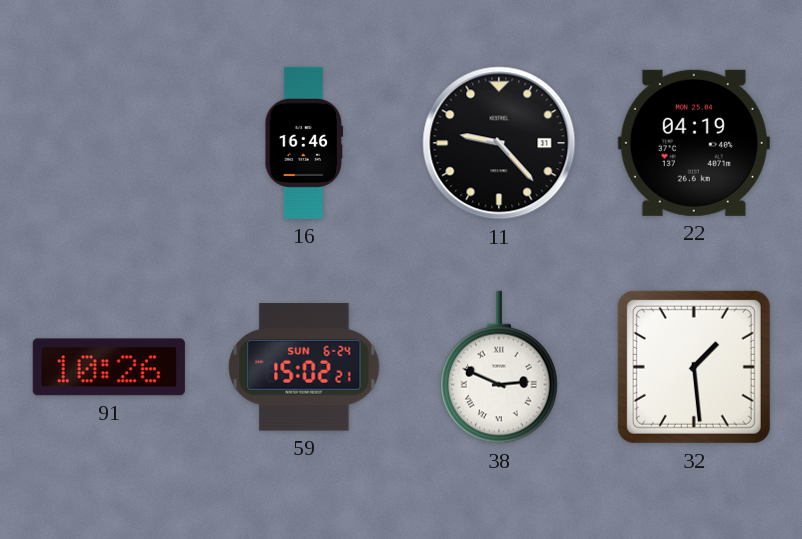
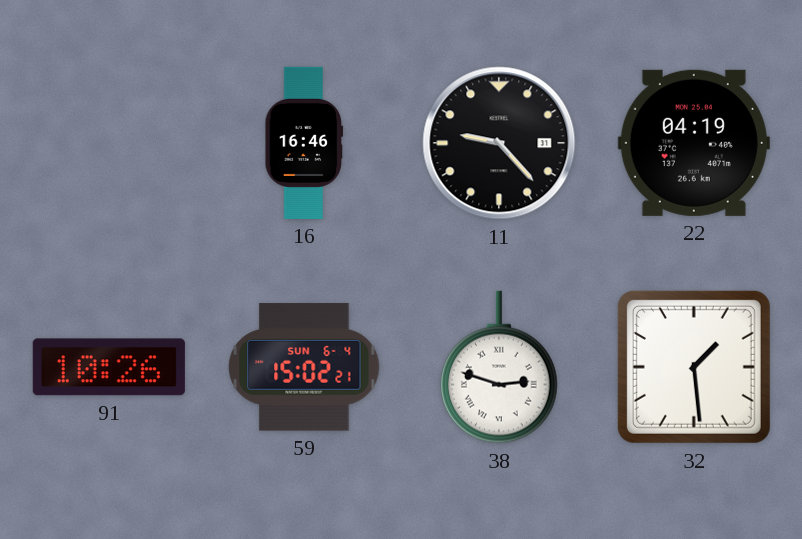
59 date: SUN 6-24 -> SUN 6-4
38: 2:49 -> 2:48
